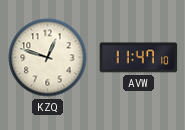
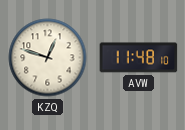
AVW: 11:47 -> 11:48
